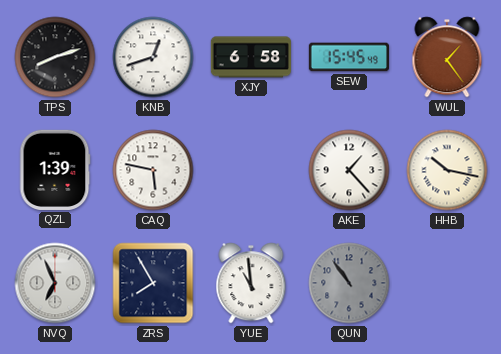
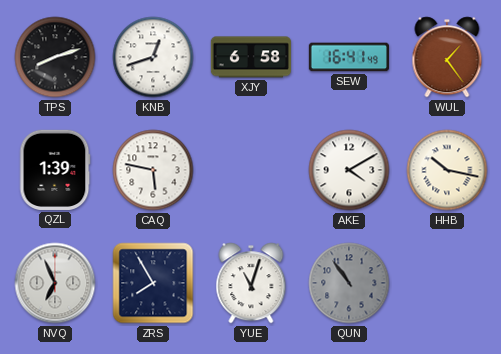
SEW: 15:45 -> 16:41
AKE: 1:23 -> 4:10
YUE: 10:59 -> 11:03
